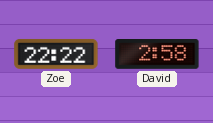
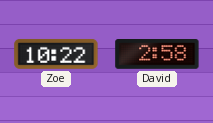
Zoe: 22:22 -> 10:22
